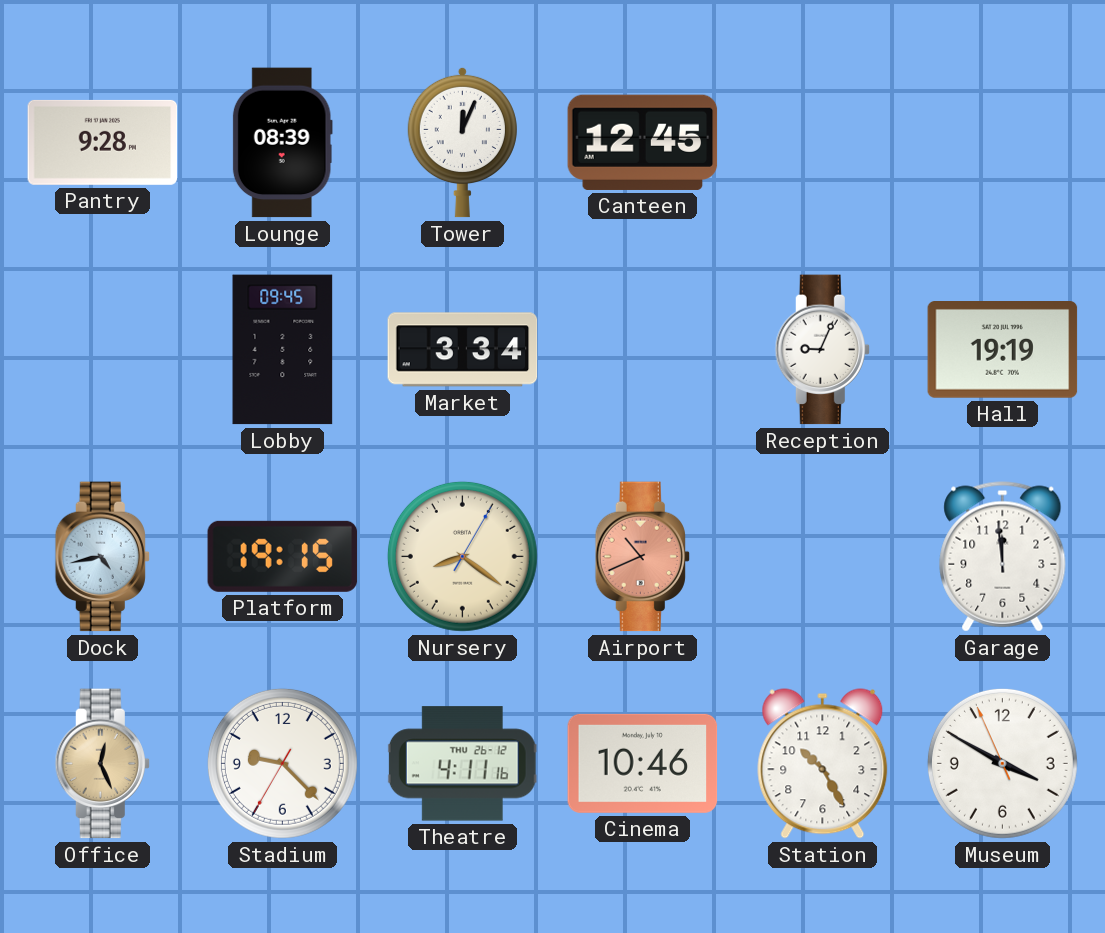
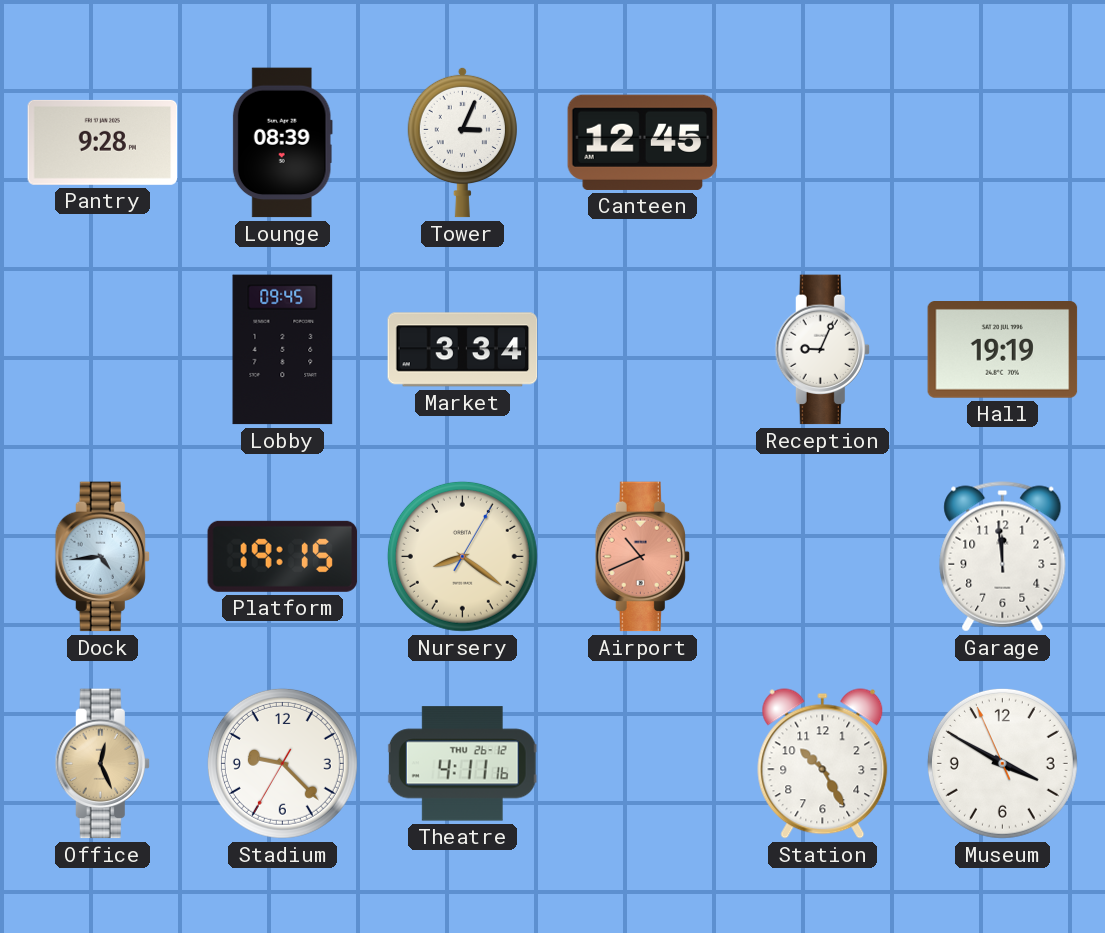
Tower: 12:04 -> 3:04
Dock: 4:43 -> 4:44
Cinema: 10:46 -> none
